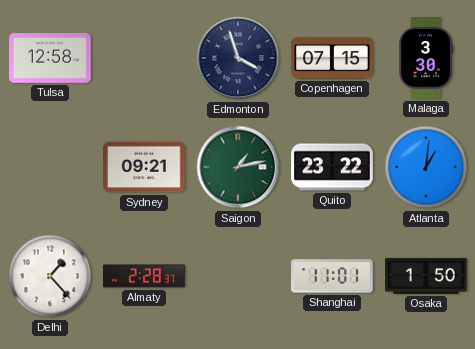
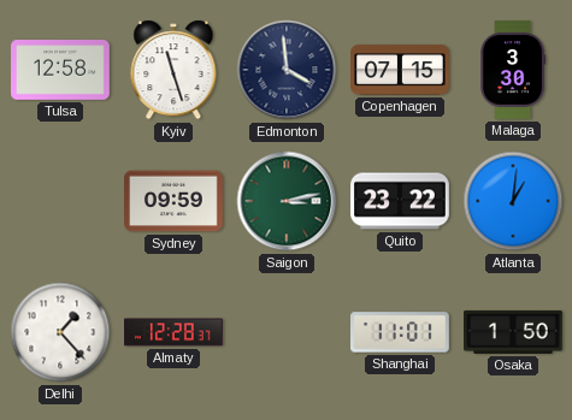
Kyiv: none -> 11:27
Edmonton: 3:57 -> 3:59
Sydney: 09:21 -> 09:59
Saigon: 1:13 -> 3:13
Almaty: 2:28 -> 12:28
